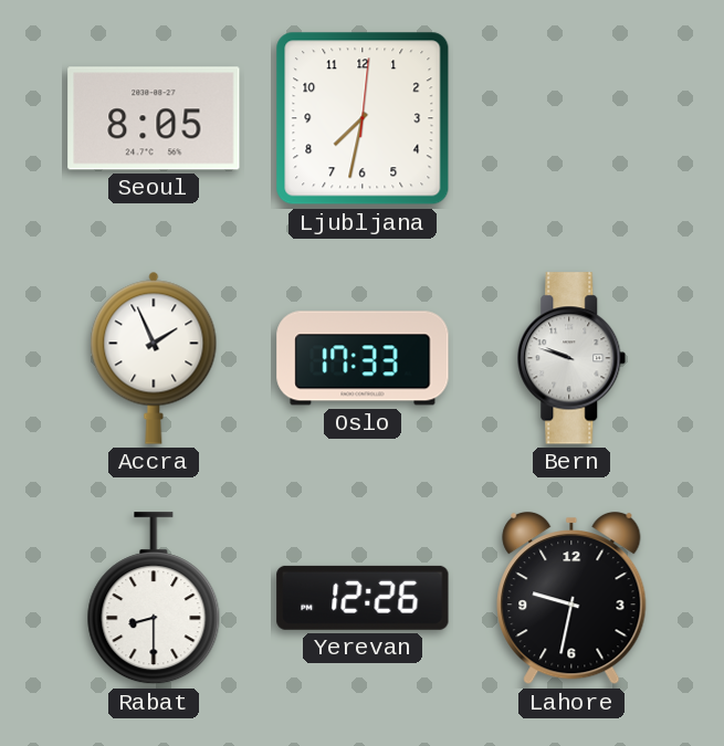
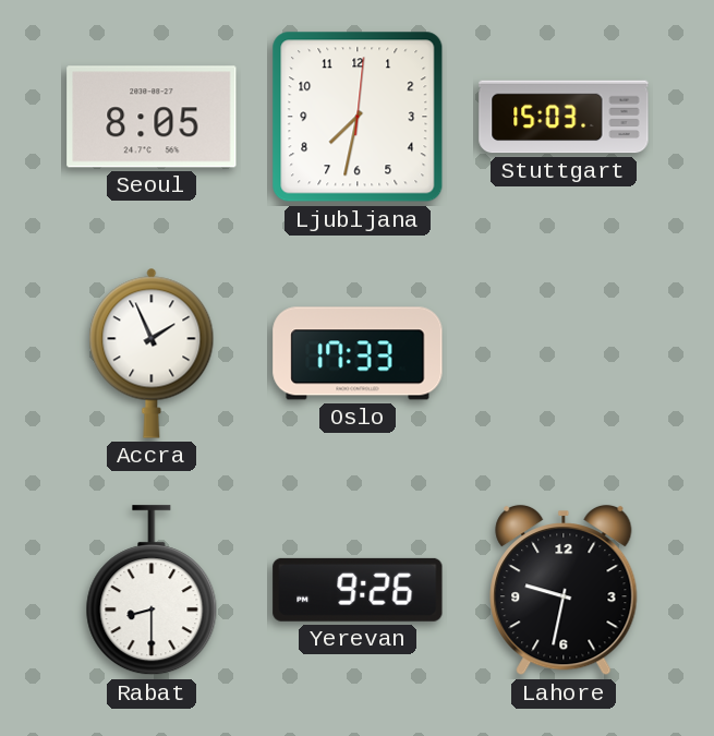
Stuttgart: none -> 15:03
Bern: 9:48 -> none
Yerevan: 12:26 -> 9:26
